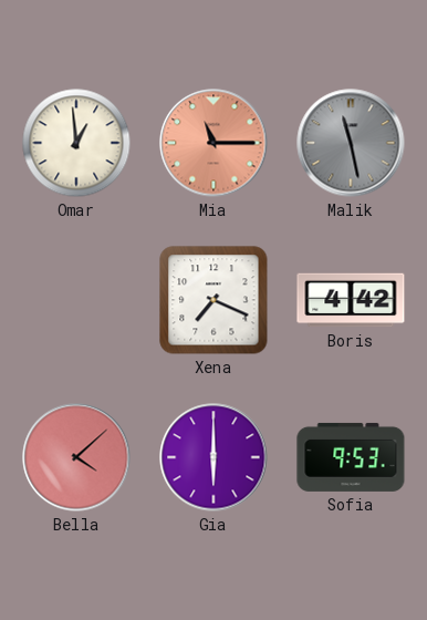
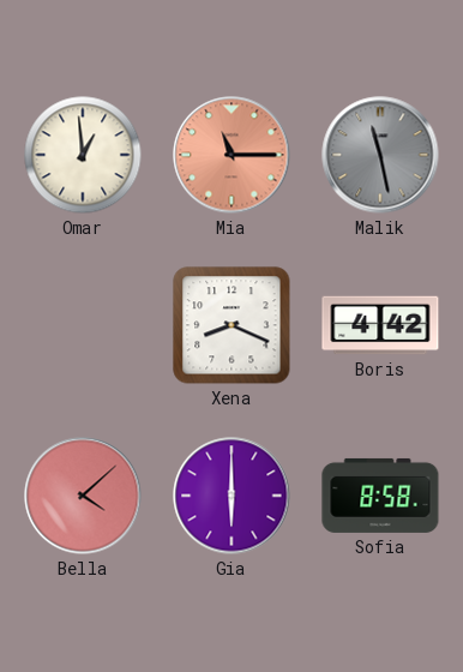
Xena: 7:19 -> 8:19
Sofia: 9:53 -> 8:58
